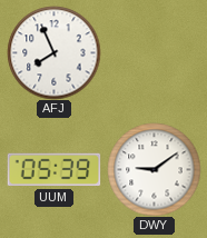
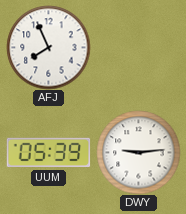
DWY: 9:09 -> 9:14
